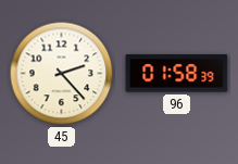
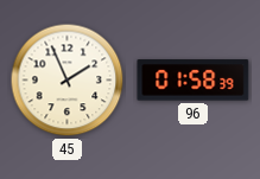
45: 2:23 -> 1:56
